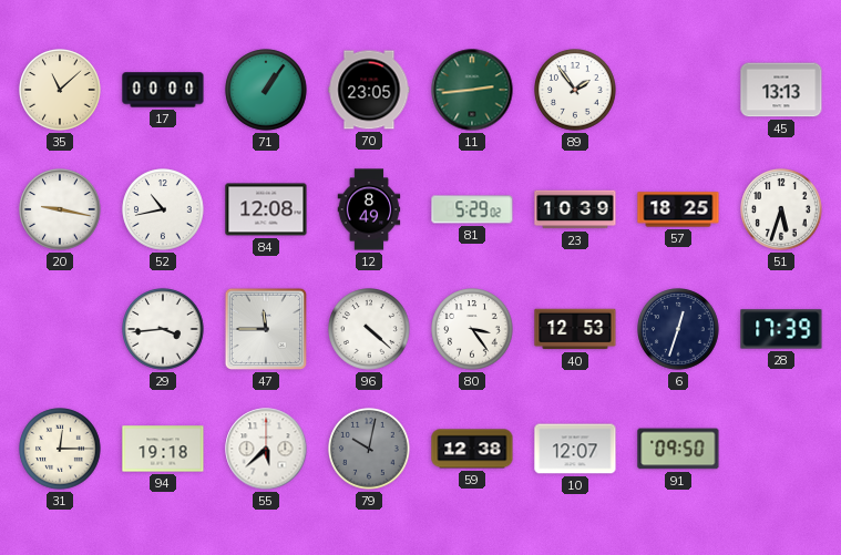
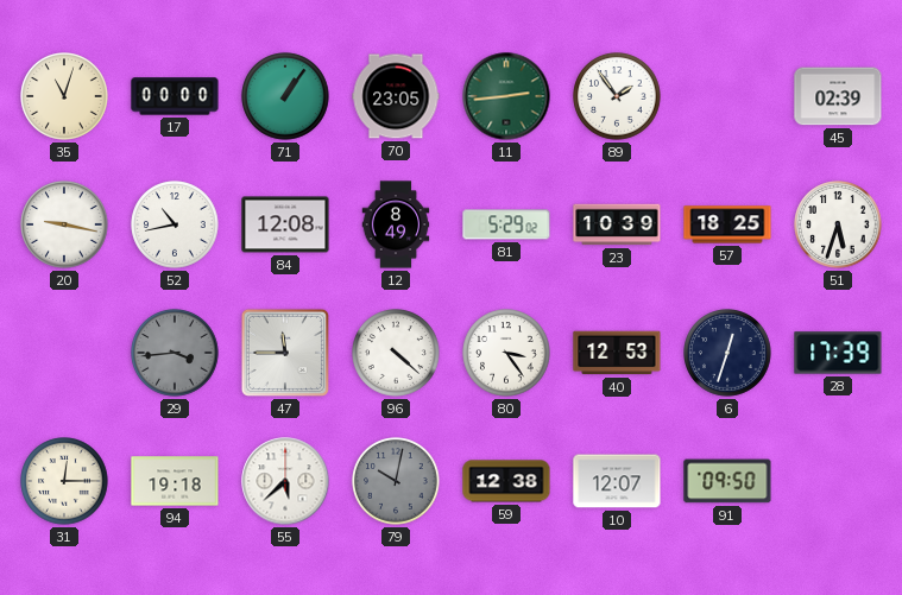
35: 11:08 -> 11:03
45: 13:13 -> 02:39
29 dial: white -> grey
